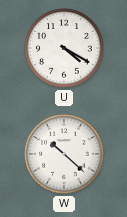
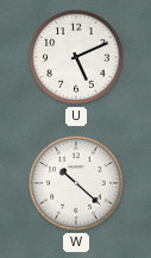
U: 4:20 -> 5:11
